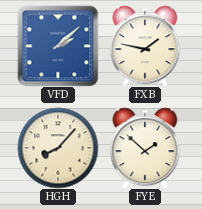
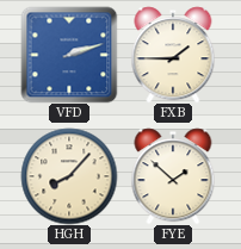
VFD: 2:08 -> 2:12
FXB: 1:47 -> 1:45
